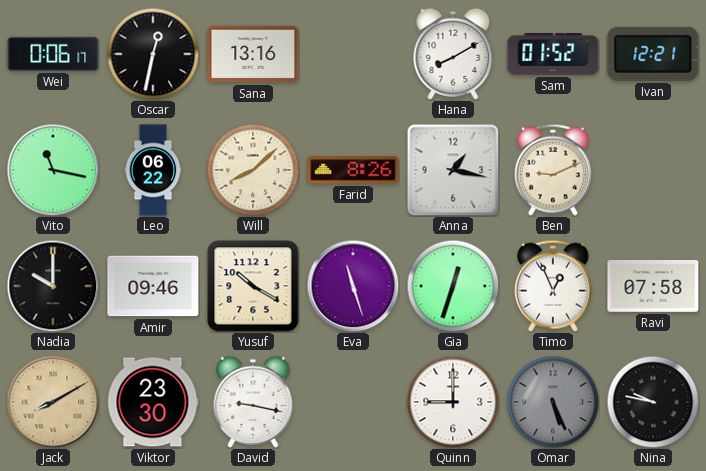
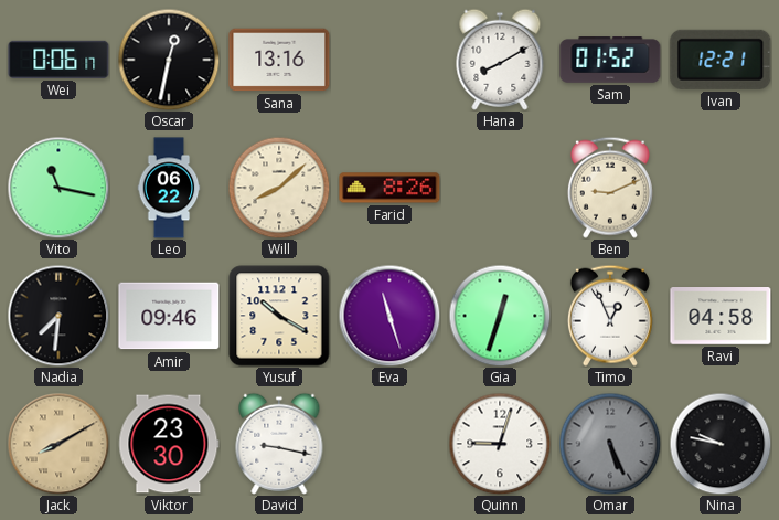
Anna: 1:17 -> none
Nadia: 10:00 -> 7:31
Ravi: 07:58 -> 04:58
Quinn: 9:00 -> 9:03
